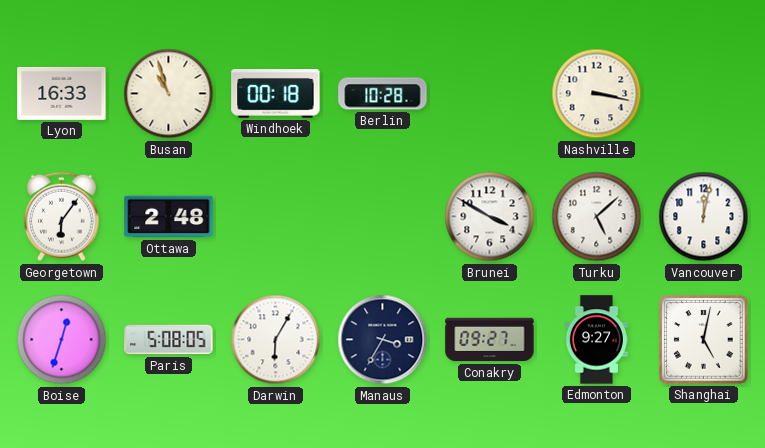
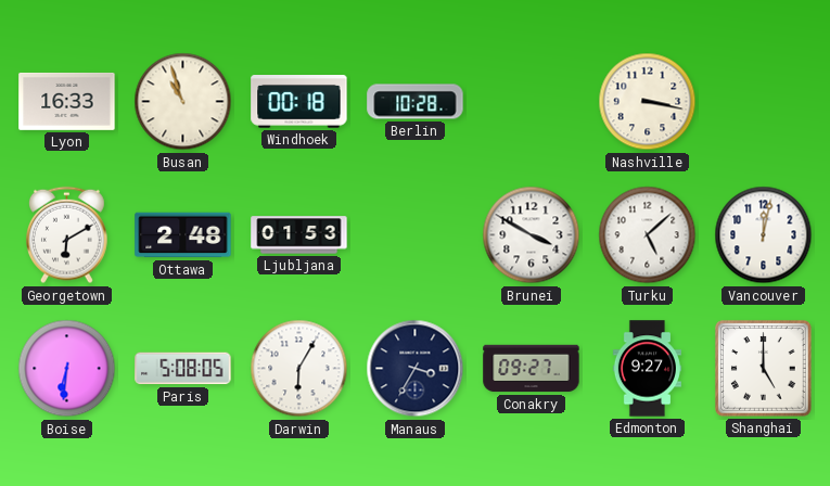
Georgetown: 6:06 -> 6:10
Ljubljana: none -> 01:53
Boise: 12:33 -> 6:31
Shanghai: 5:02 -> 5:00
